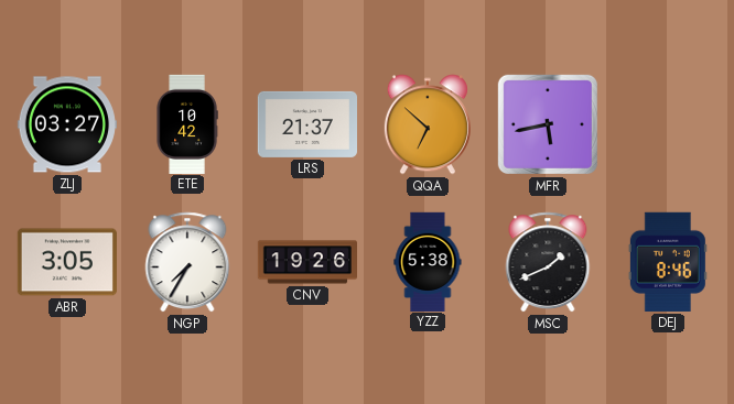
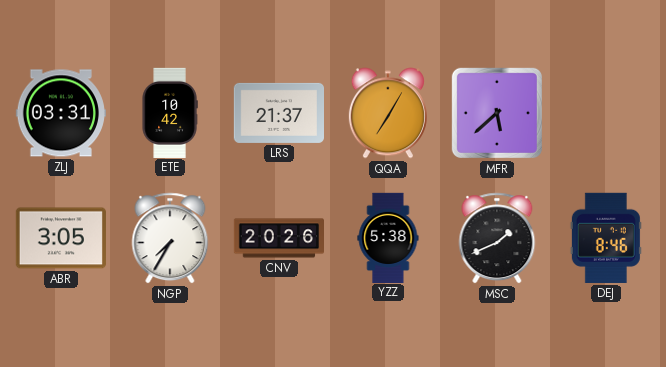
ZLJ: 03:27 -> 03:31
QQA: 6:52 -> 7:05
MFR: 5:43 -> 5:38
CNV: 19:26 -> 20:26
